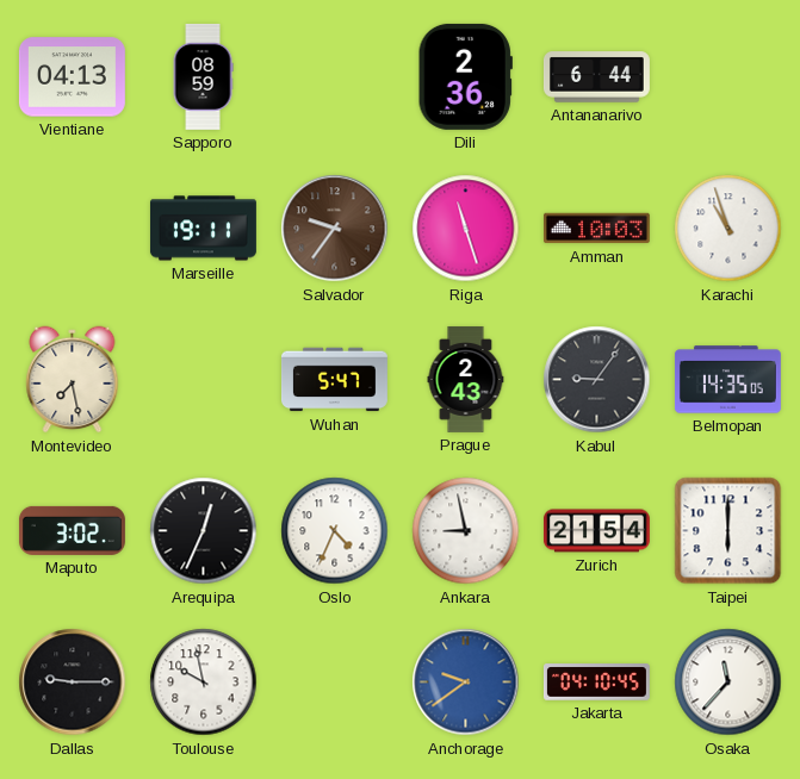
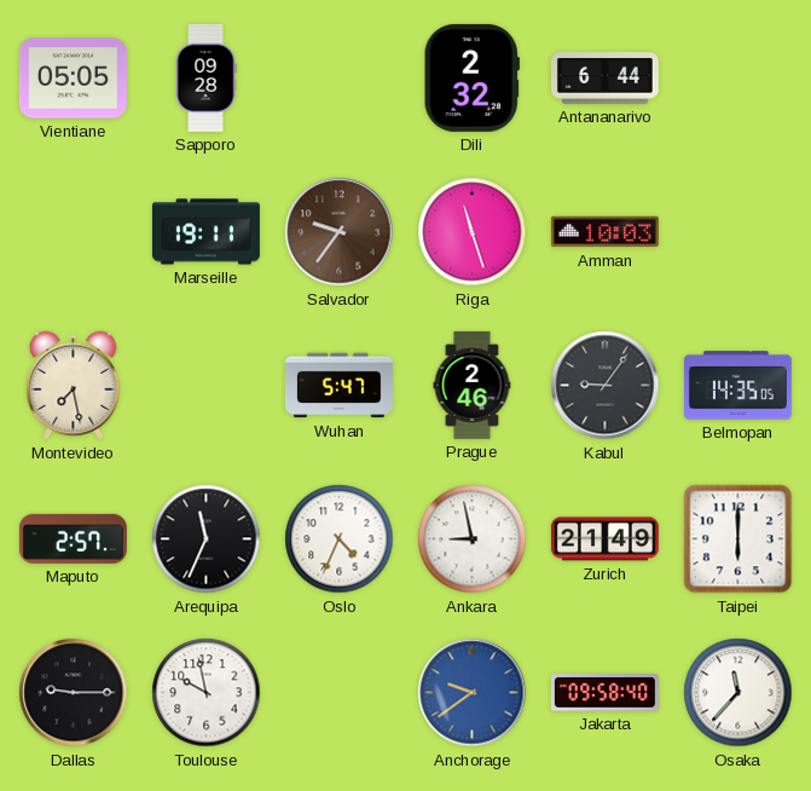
Vientiane: 04:13 -> 05:05
Sapporo: 08:59 -> 09:28
Dili: 2:36 -> 2:32
Karachi: 10:57 -> none
Prague: 2:43 -> 2:46
Maputo: 3:02 -> 2:57
Arequipa: 12:34 -> 11:34
Zurich: 21:54 -> 21:49
Jakarta: 04:10 -> 09:58
